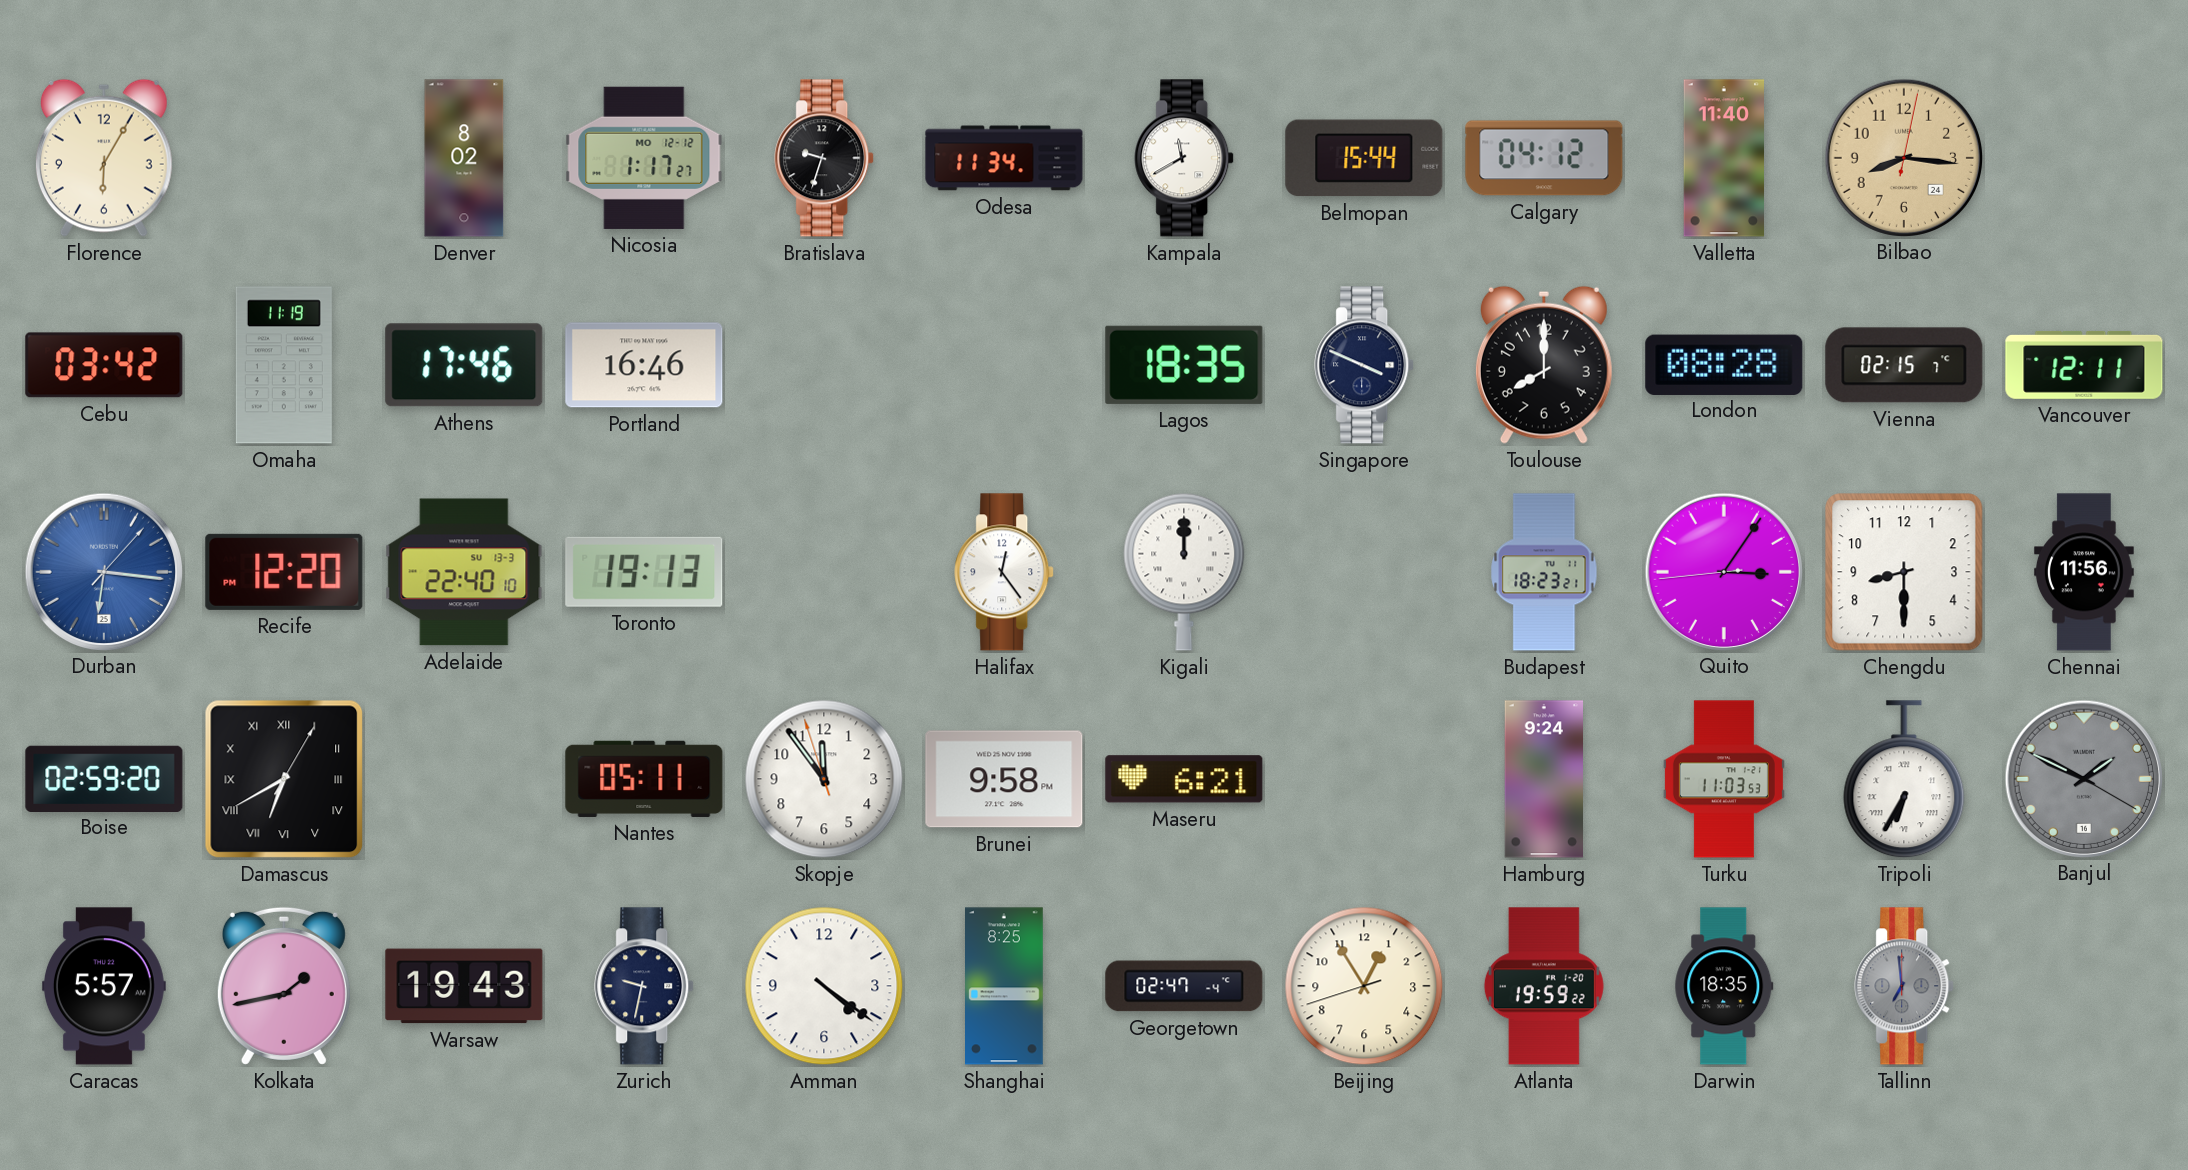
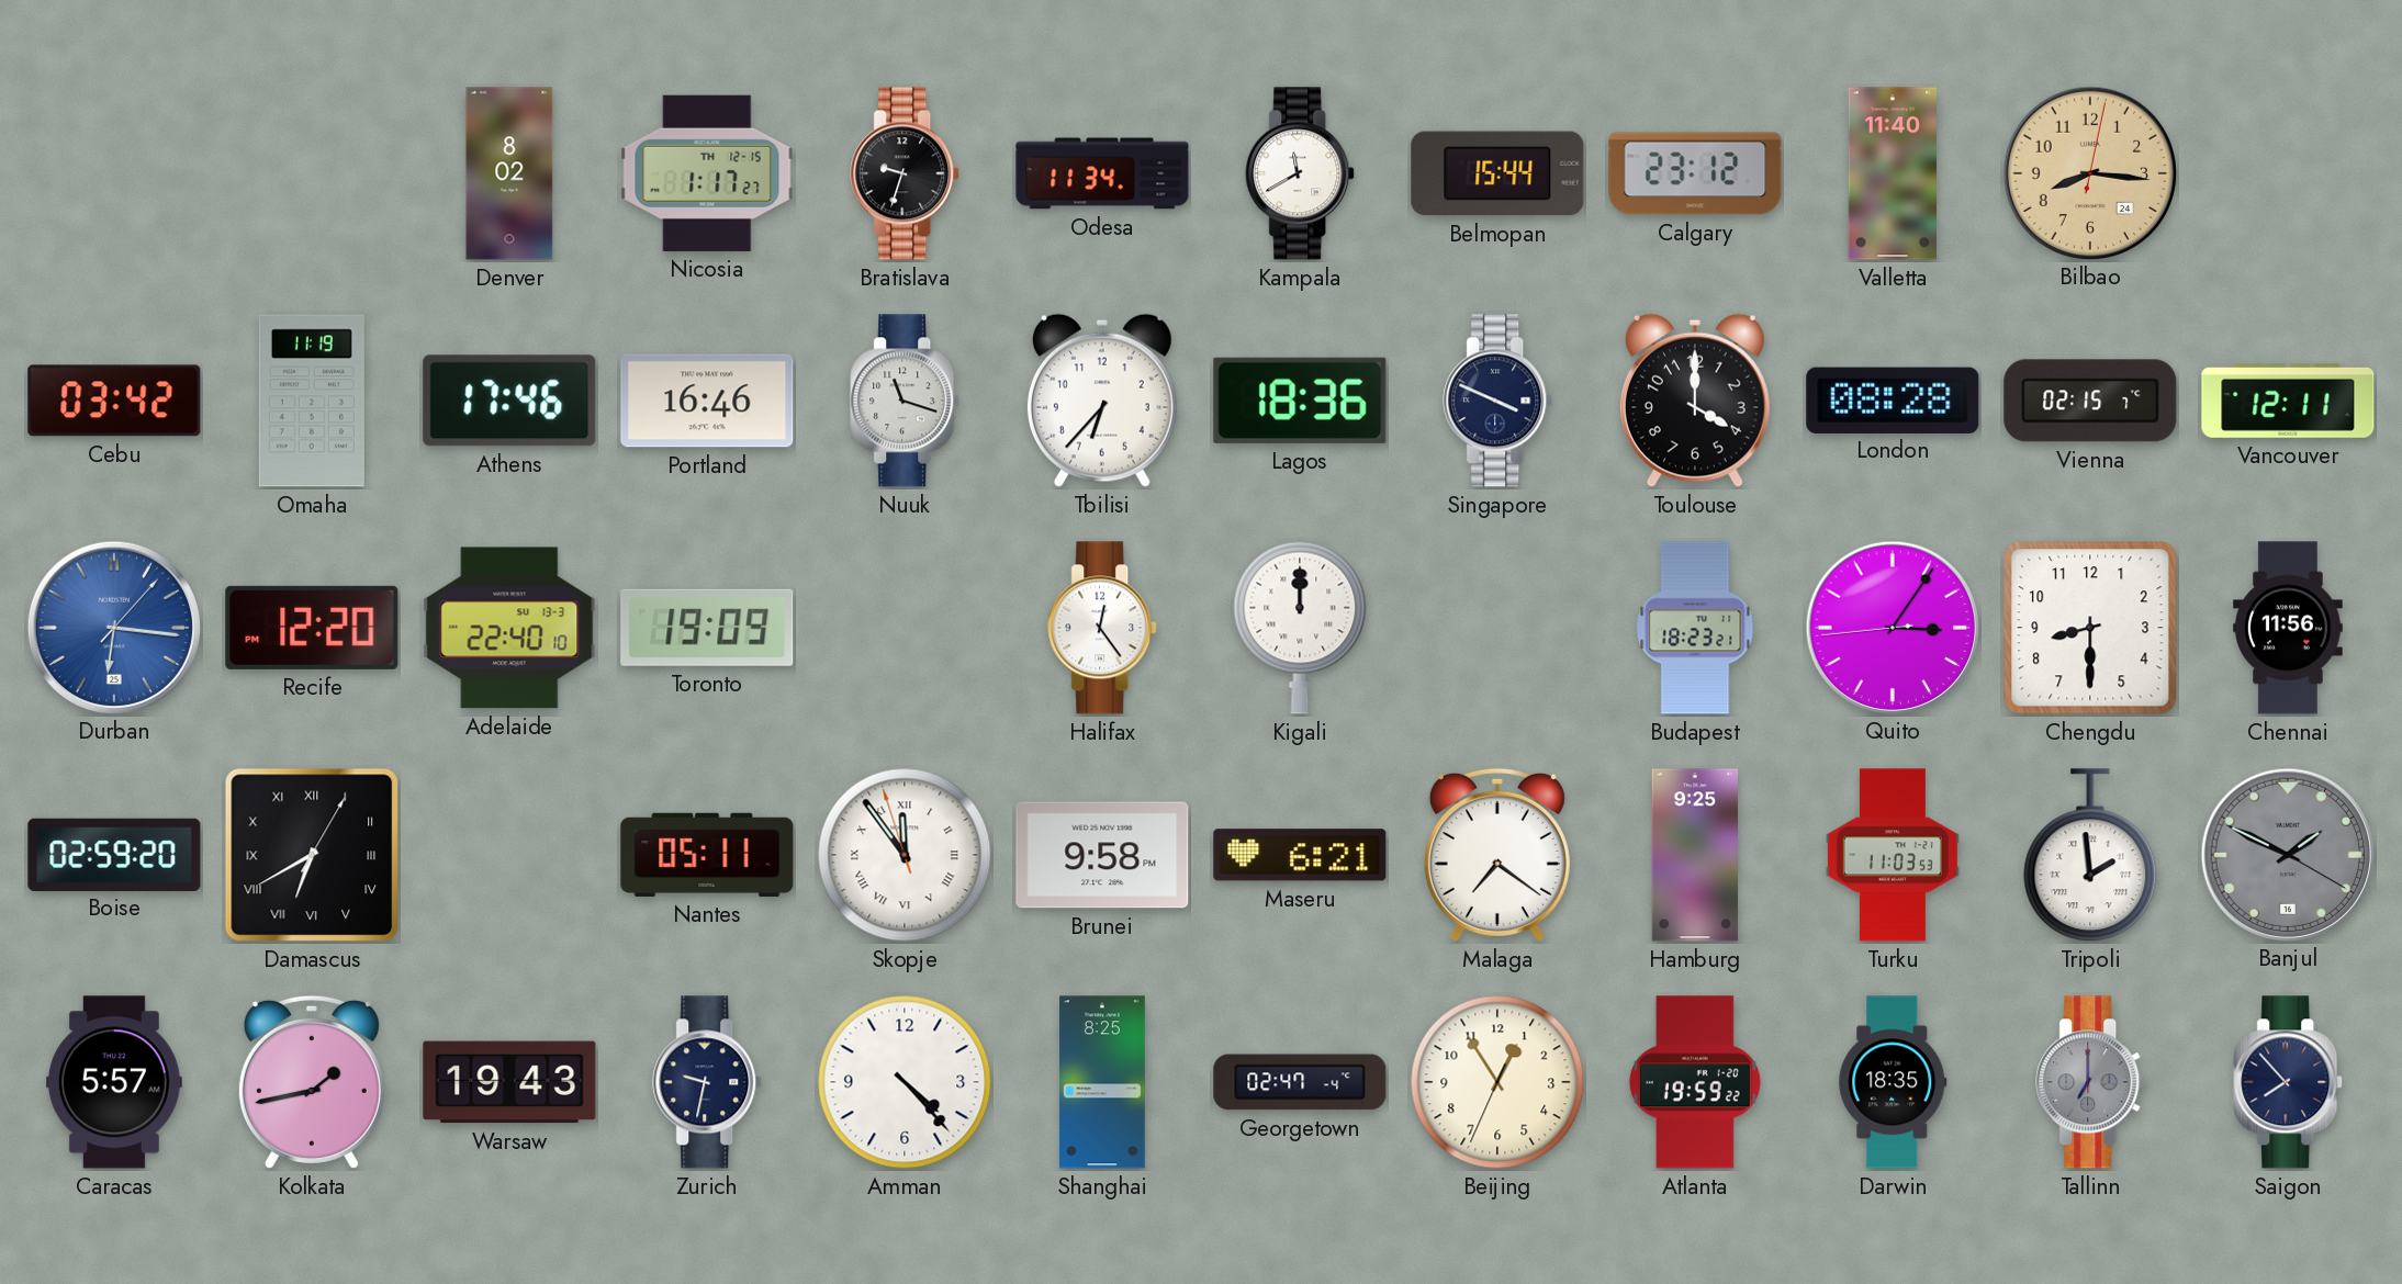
Florence: 6:05 -> none
Nicosia date: MO 12-12 -> TH 12-15
Calgary: 04:12 -> 23:12
Nuuk: none -> 11:18
Tbilisi: none -> 6:37
Lagos: 18:35 -> 18:36
Toulouse: 8:00 -> 4:00
Toronto: 19:13 -> 19:09
Skopje numerals: Arabic -> Roman
Malaga: none -> 7:21
Hamburg: 9:24 -> 9:25
Tripoli: 6:35 -> 1:59
Amman: 4:21 -> 4:23
Beijing: 12:54:42 -> 12:54:34
Tallinn: 6:59 -> 7:00
Saigon: none -> 7:53
